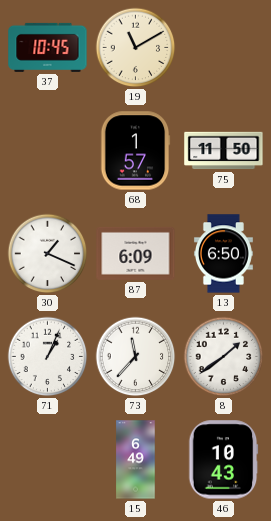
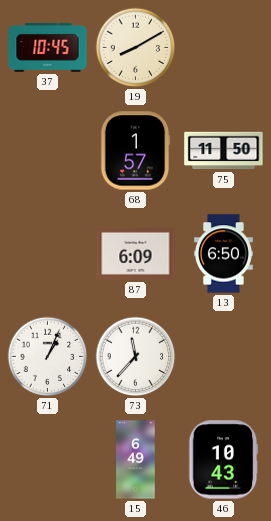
19: 11:10 -> 8:10
30: 1:19 -> none
8: 1:39 -> none
